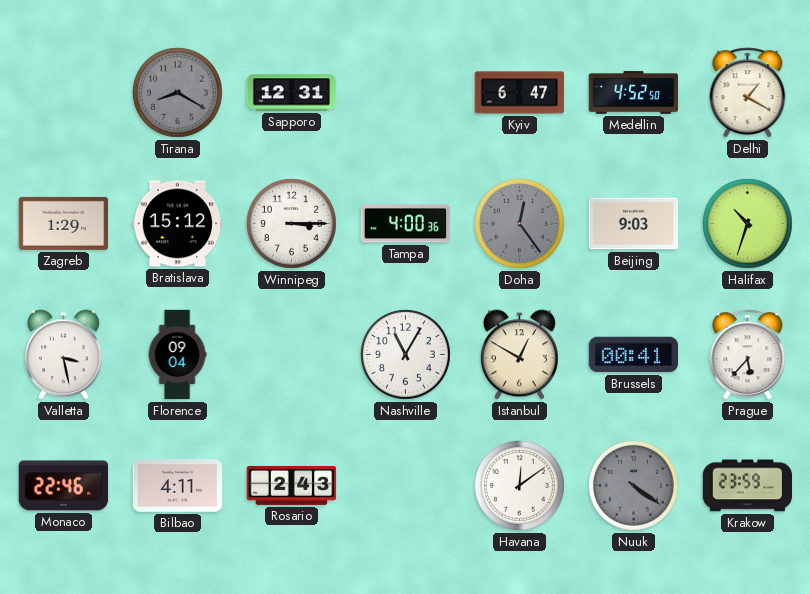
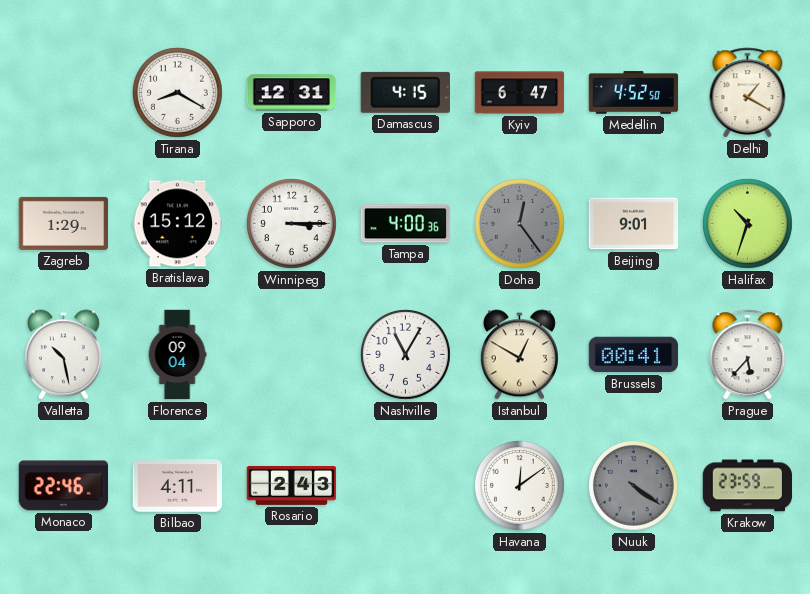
Tirana dial: grey -> white
Damascus: none -> 4:15
Beijing: 9:03 -> 9:01
Valletta: 3:28 -> 10:28
